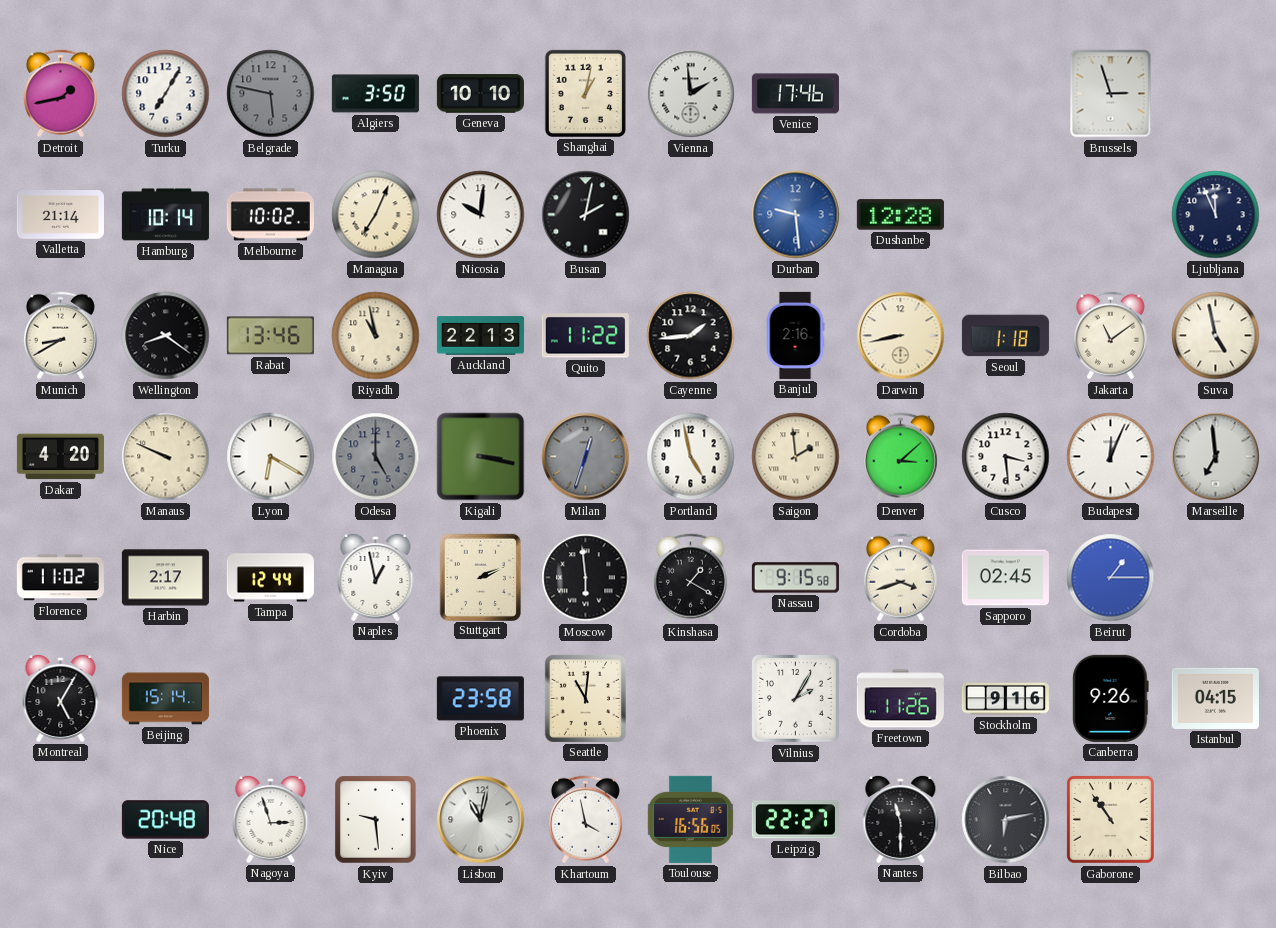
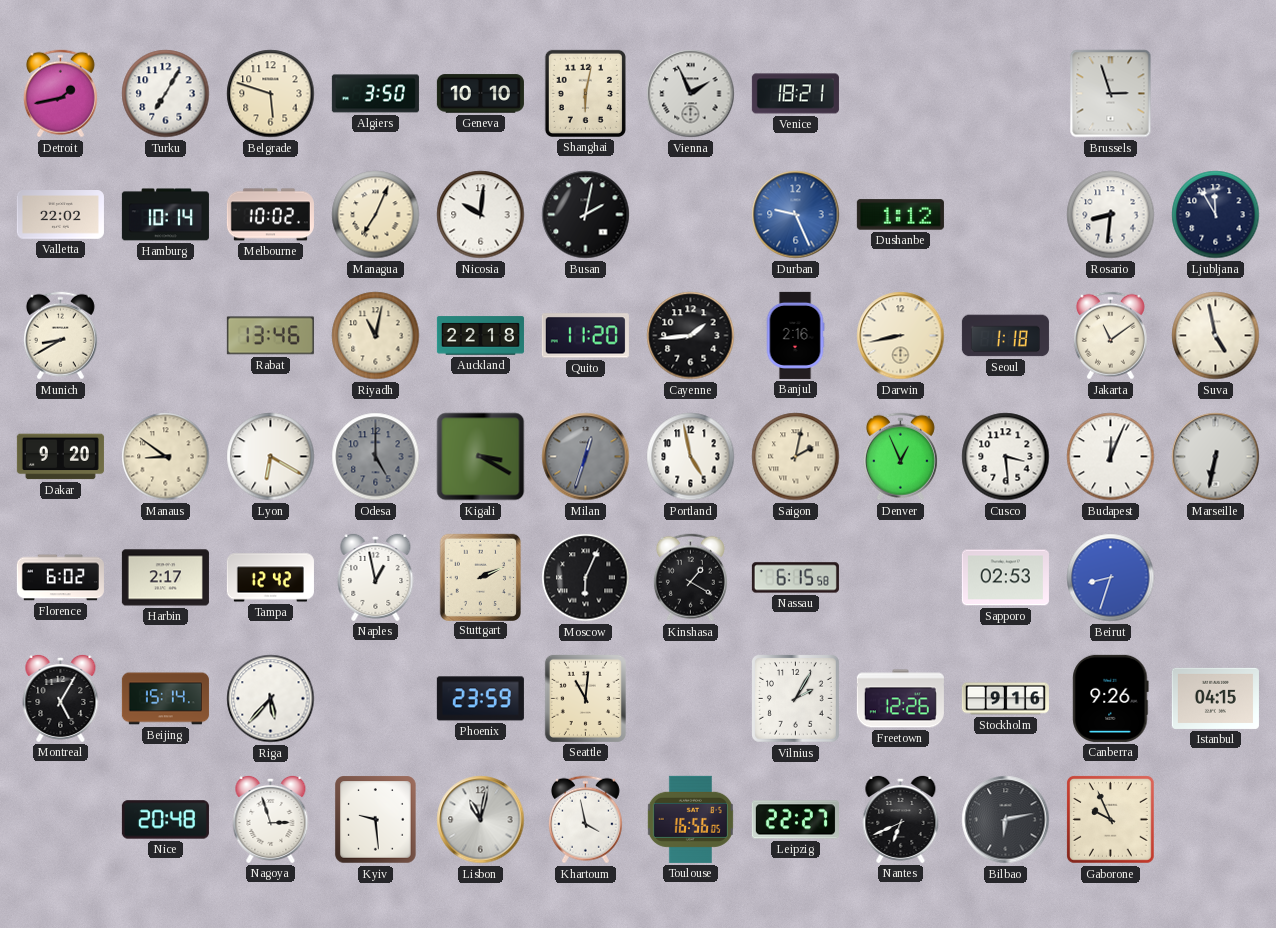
Belgrade: 5:47 -> 5:48
Belgrade dial: grey -> cream
Shanghai: 1:02 -> 6:02
Vienna: 1:59 -> 1:56
Venice: 17:46 -> 18:21
Valletta: 21:14 -> 22:02
Durban: 9:29 -> 9:26
Dushanbe: 12:28 -> 1:12
Rosario: none -> 8:31
Ljubljana: 11:56 -> 11:55
Wellington: 8:21 -> none
Riyadh: 10:58 -> 11:02
Auckland: 22:13 -> 22:18
Quito: 11:22 -> 11:20
Dakar: 4:20 -> 9:20
Manaus: 9:49 -> 8:51
Kigali: 3:17 -> 3:20
Saigon: 1:59 -> 2:02
Denver: 3:08 -> 12:56
Marseille: 6:59 -> 6:32
Florence: 11:02 -> 6:02
Tampa: 12:44 -> 12:42
Moscow: 5:59 -> 6:04
Nassau: 9:15 -> 6:15
Cordoba: 3:42 -> none
Sapporo: 02:45 -> 02:53
Beirut: 1:15 -> 8:33
Riga: none -> 5:37
Phoenix: 23:58 -> 23:59
Freetown: 11:26 -> 12:26
Nantes: 11:30 -> 6:41
Gaborone: 10:54 -> 9:56
